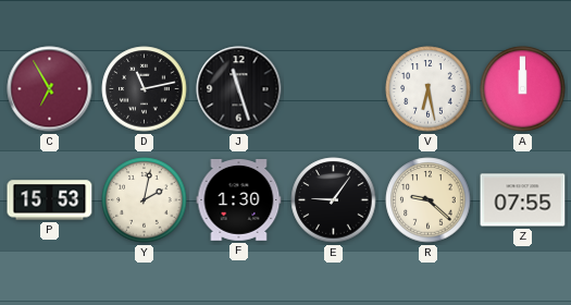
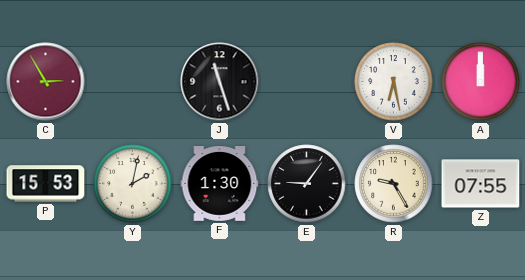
C: 6:55 -> 2:55
D: 11:13 -> none
R: 9:22 -> 9:25
